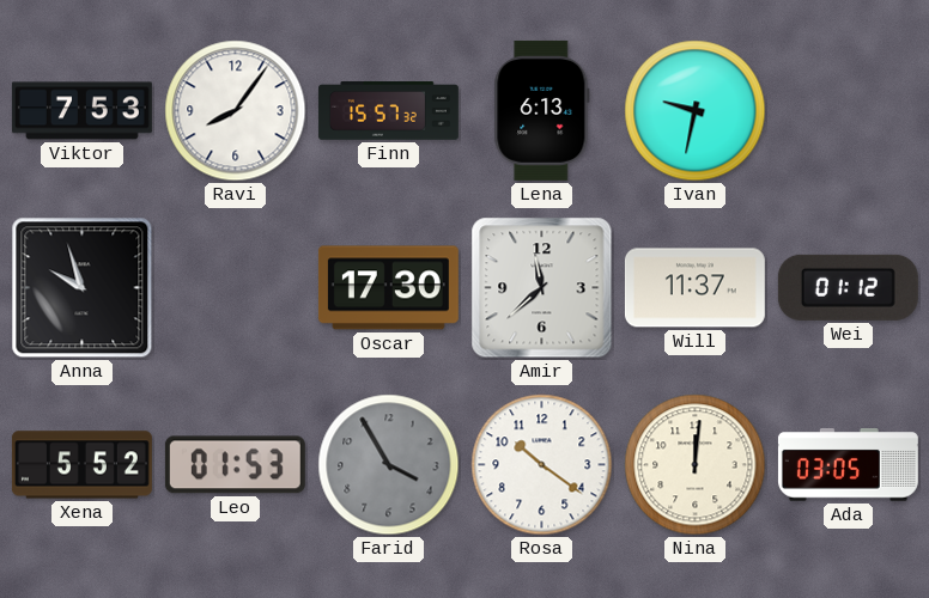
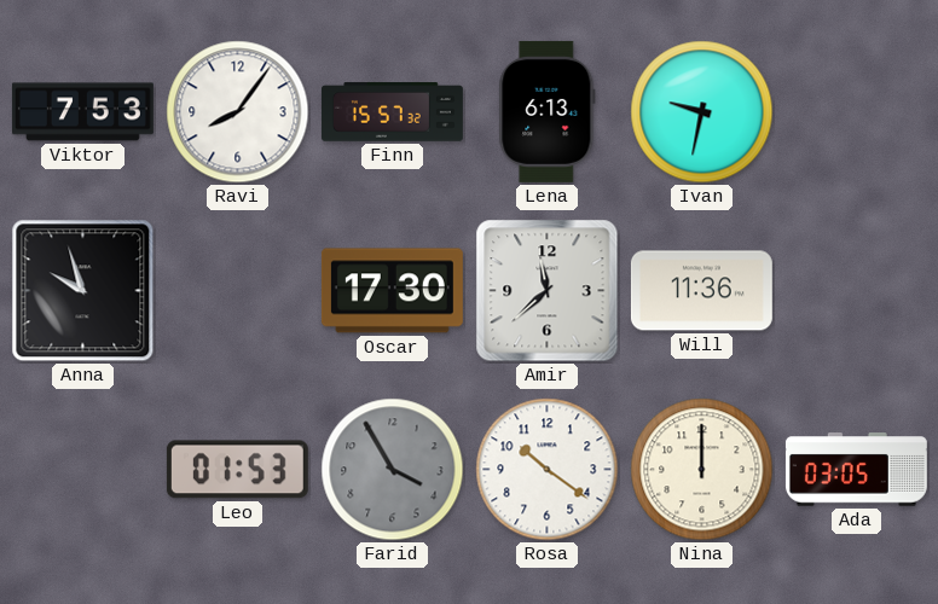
Will: 11:37 -> 11:36
Wei: 01:12 -> none
Xena: 5:52 -> none
Nina: 12:01 -> 12:00
